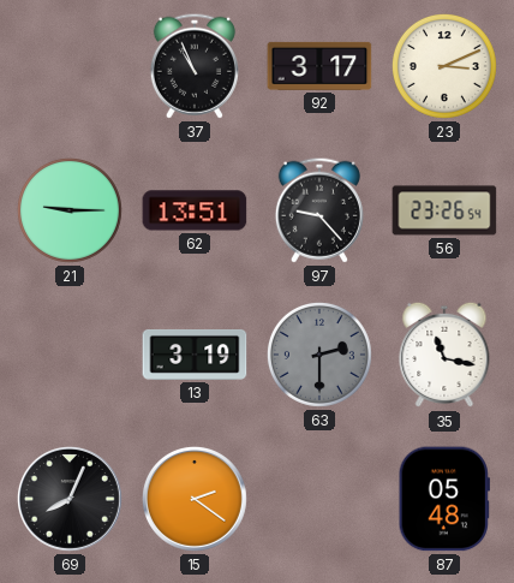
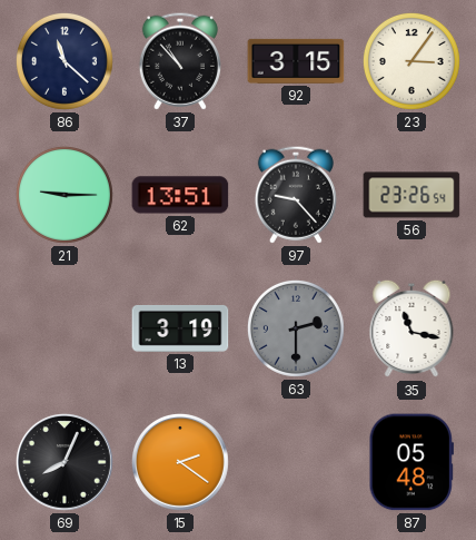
86: none -> 11:22
37: 10:56 -> 10:53
92: 3:17 -> 3:15
23: 3:11 -> 3:06
